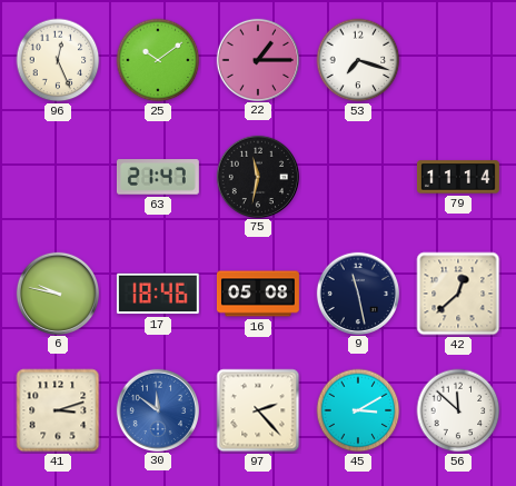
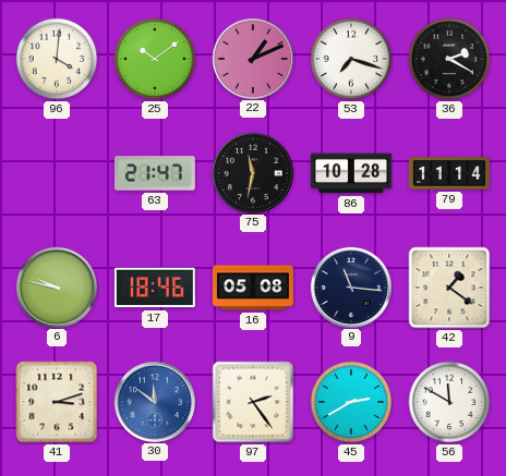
96: 12:26 -> 4:01
22: 1:15 -> 1:11
36: none -> 2:20
86: none -> 10:28
9: 11:28 -> 11:16
42: 12:38 -> 1:21
97: 2:23 -> 2:24
45: 3:10 -> 2:40
56: 11:52 -> 11:50
